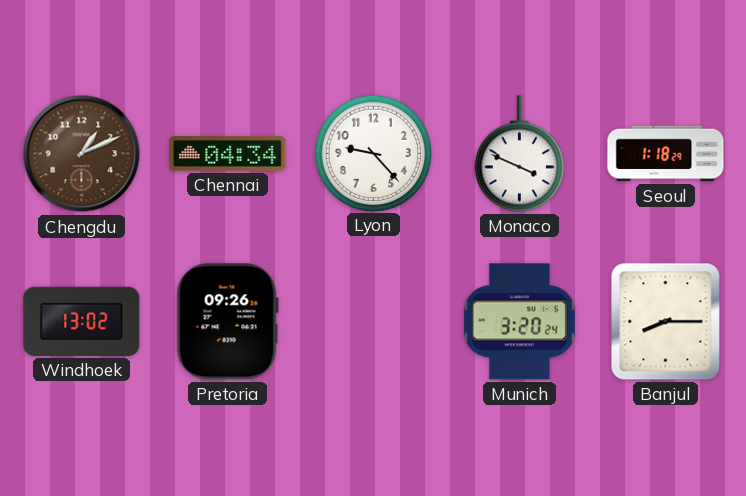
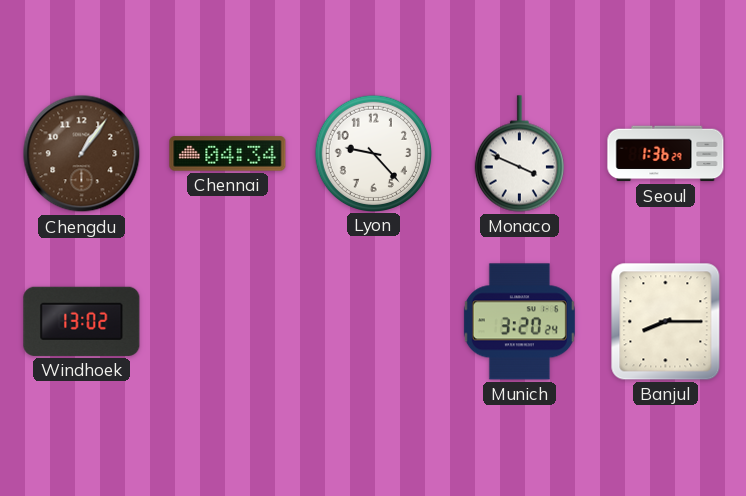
Chengdu: 1:11 -> 1:06
Seoul: 1:18 -> 1:36
Pretoria: 09:26 -> none
